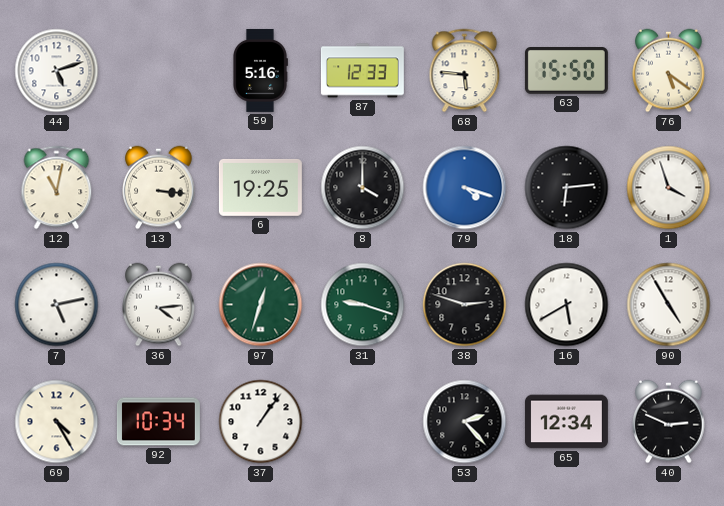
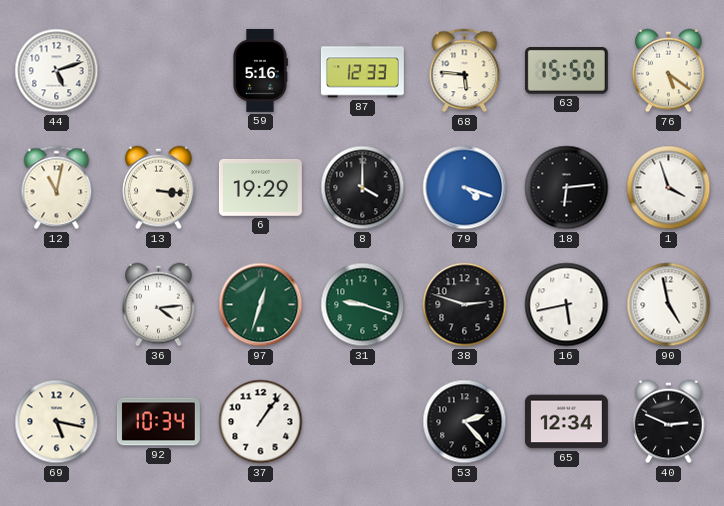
6: 19:25 -> 19:29
7: 5:13 -> none
16: 5:40 -> 5:43
90: 4:55 -> 4:58
69: 4:25 -> 5:17
